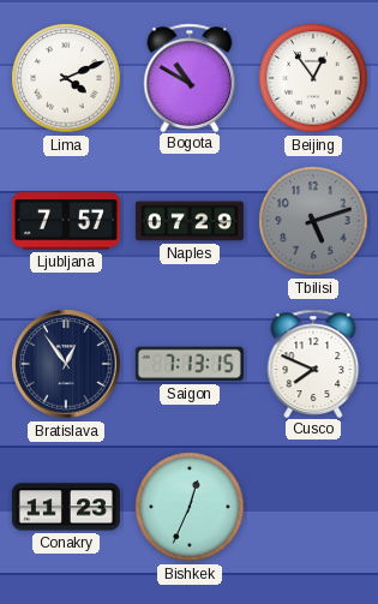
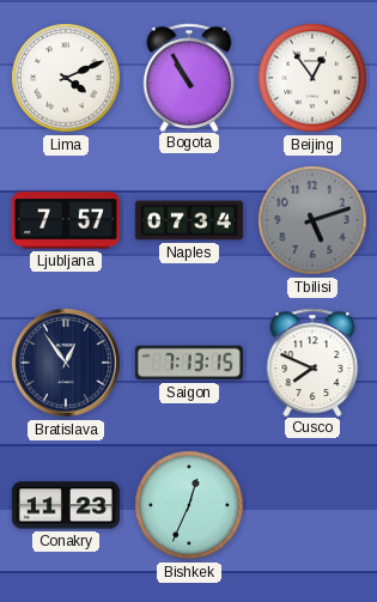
Bogota: 10:50 -> 10:55
Naples: 07:29 -> 07:34
